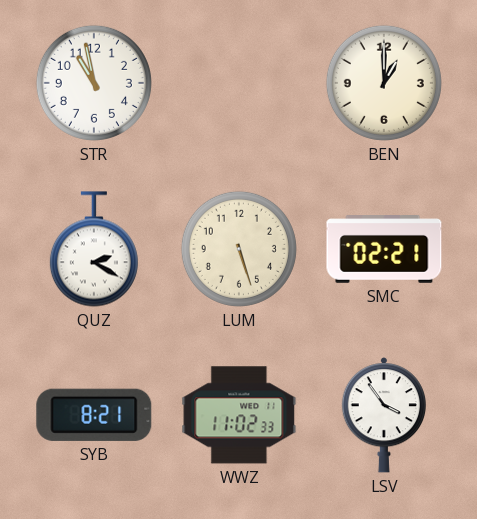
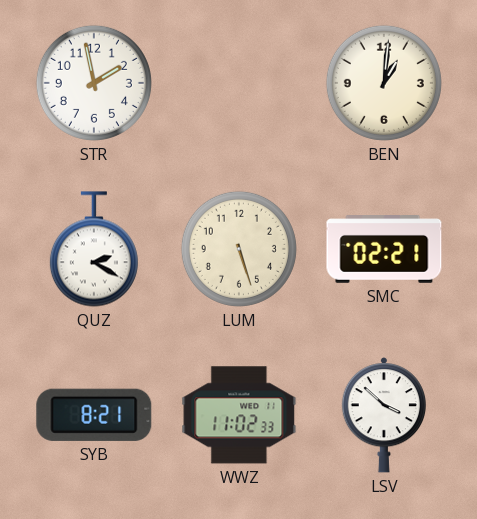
STR: 10:58 -> 1:58
BEN: 1:00 -> 1:01
LSV: 3:54 -> 3:52
